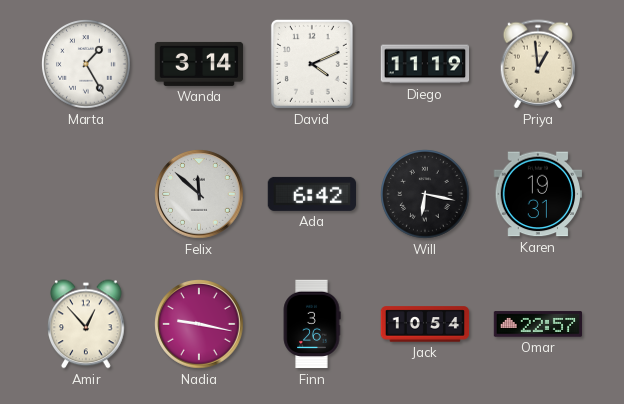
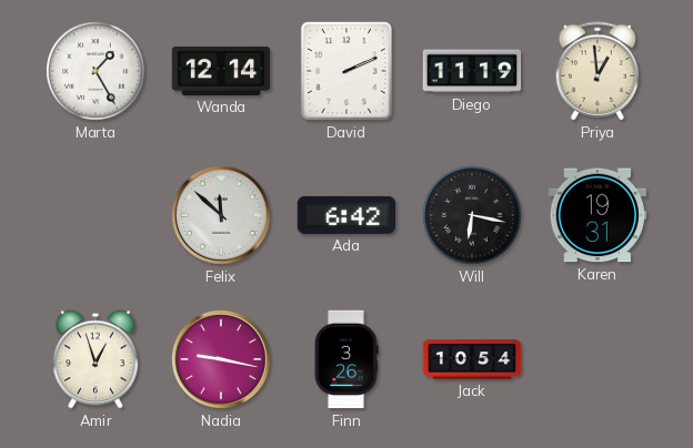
Wanda: 3:14 -> 12:14
David: 4:11 -> 2:11
Amir: 12:53 -> 12:57
Omar: 22:57 -> none
